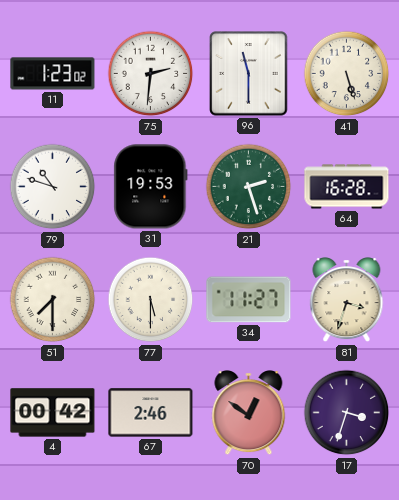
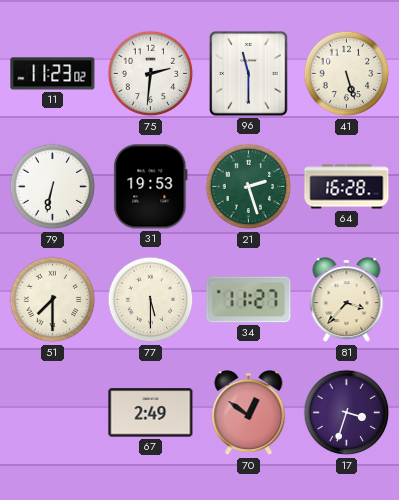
11: 1:23 -> 11:23
79: 10:48 -> 6:32
81: 3:33 -> 3:37
4: 00:42 -> none
67: 2:46 -> 2:49
